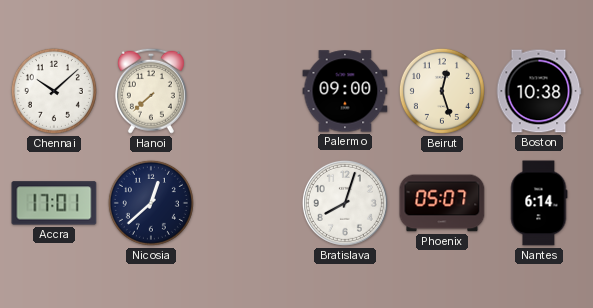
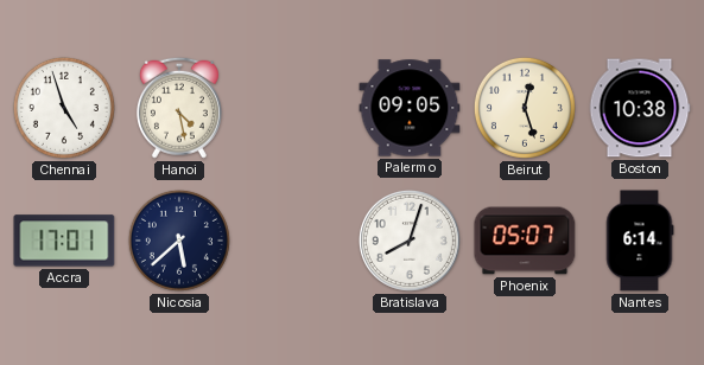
Chennai: 10:08 -> 4:57
Hanoi: 7:38 -> 4:28
Palermo: 09:00 -> 09:05
Nicosia: 12:38 -> 5:38
